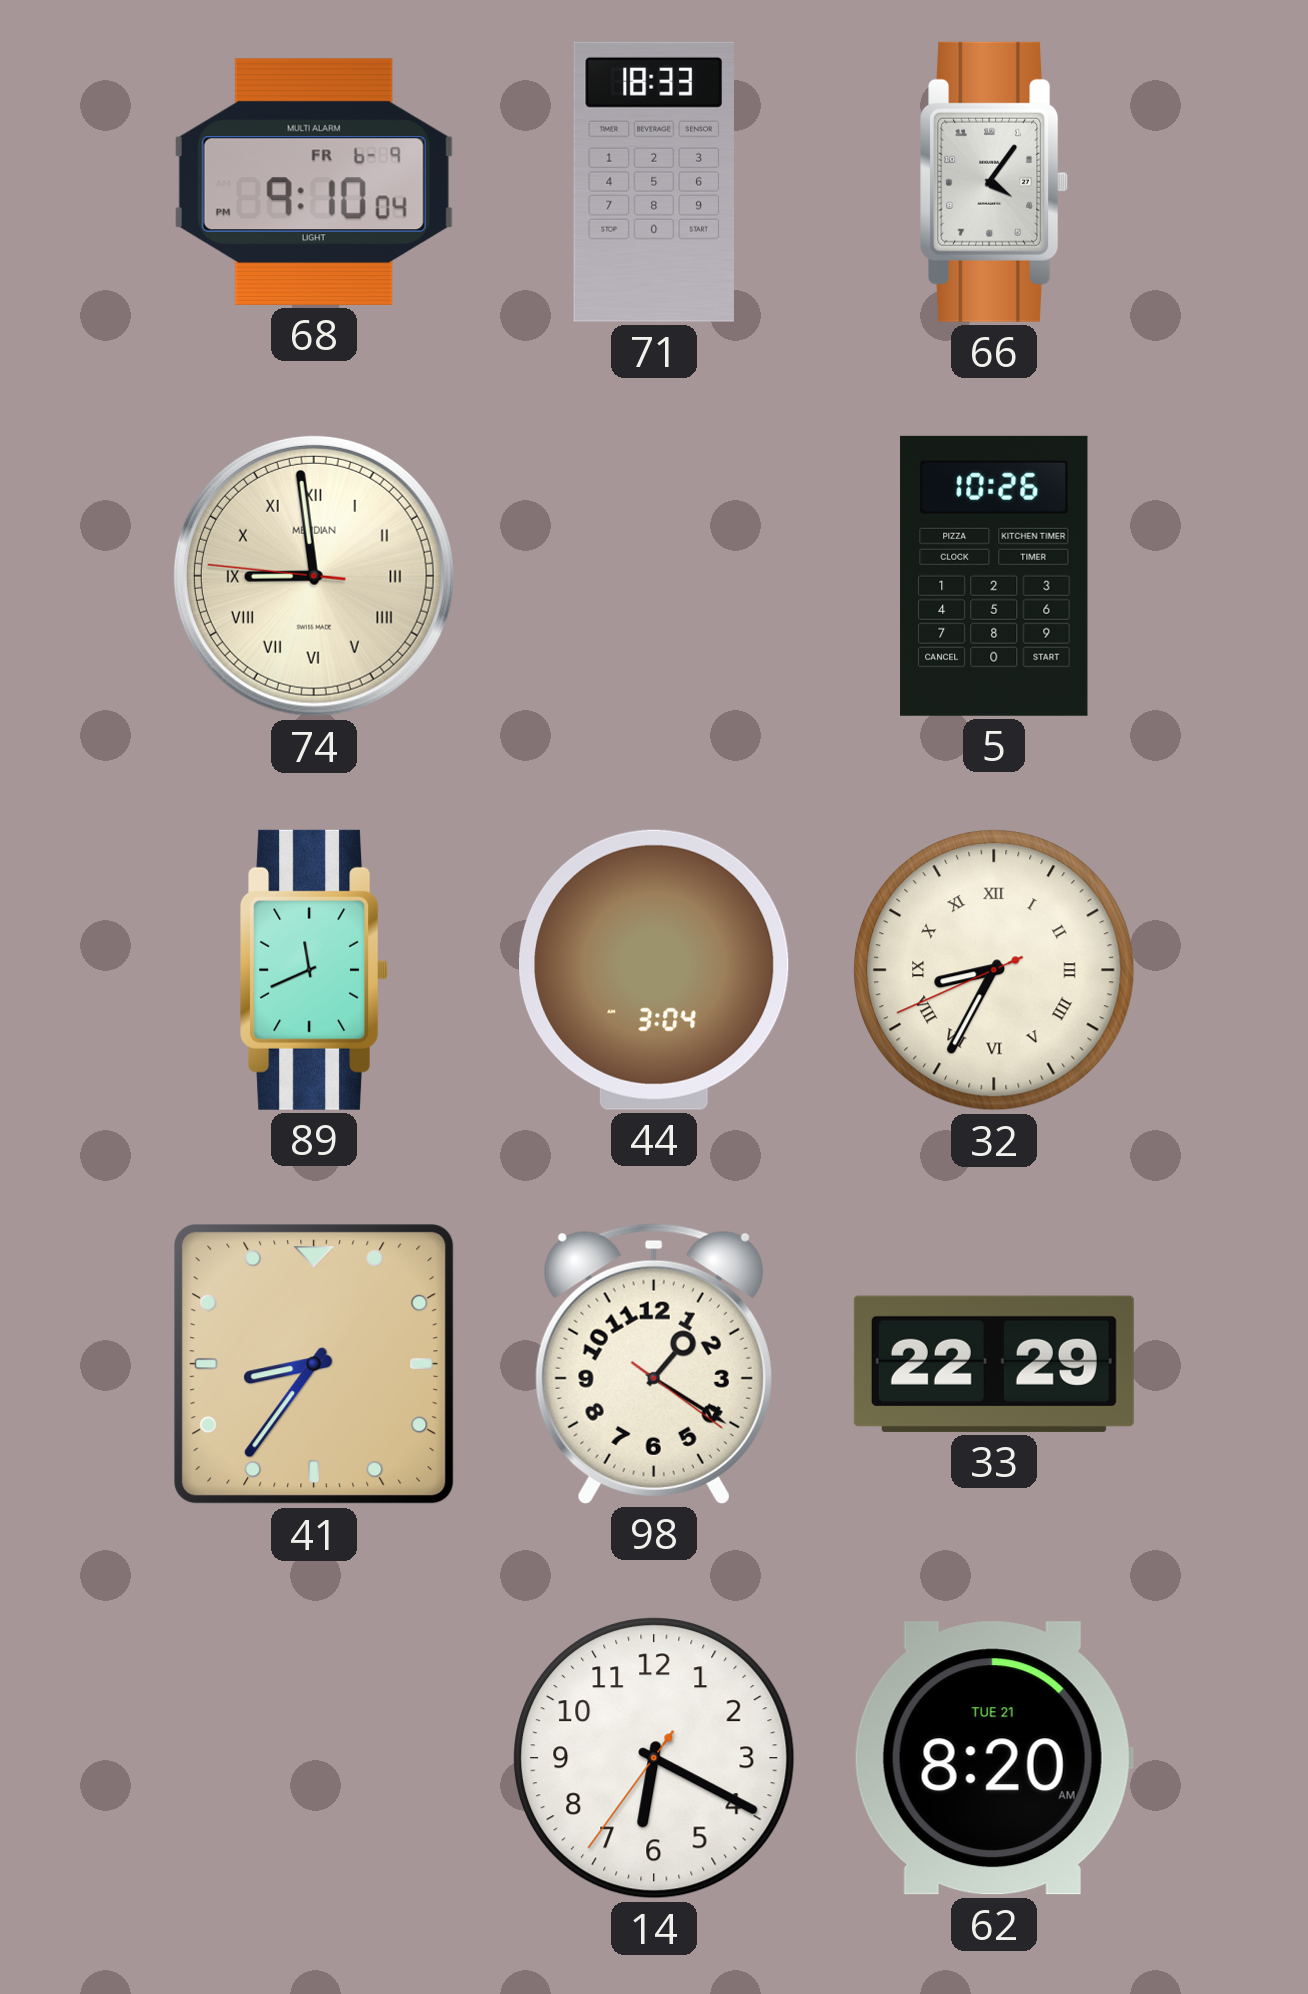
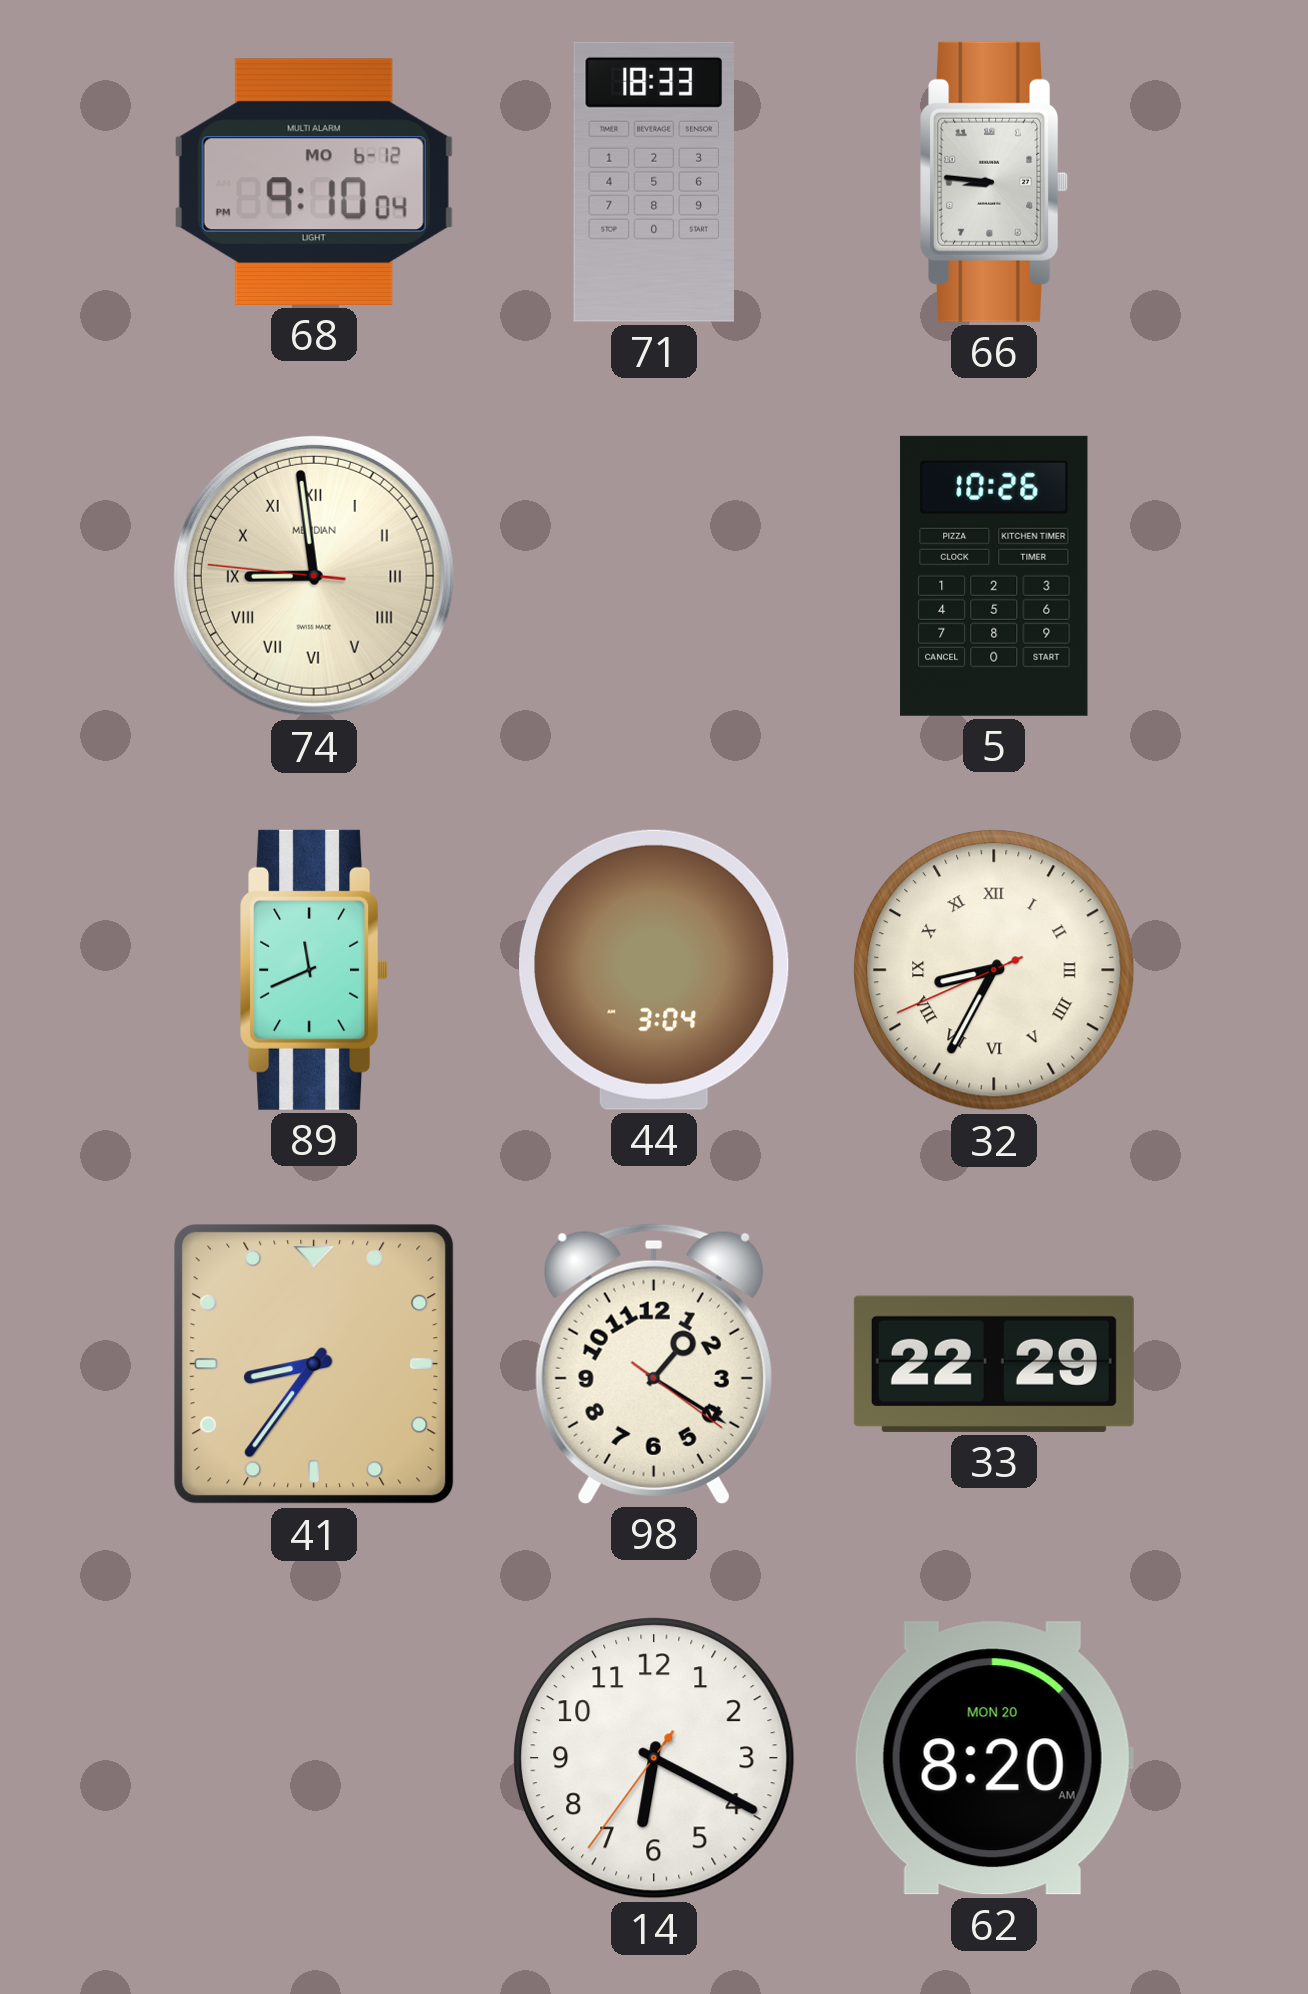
68 date: FR 6-9 -> MO 6-12
66: 4:06 -> 8:46
62 date: TUE 21 -> MON 20
